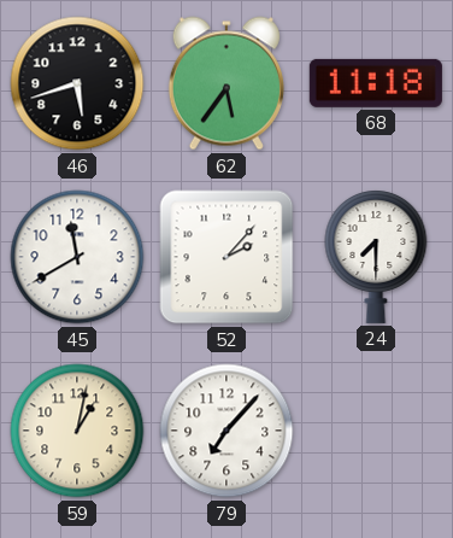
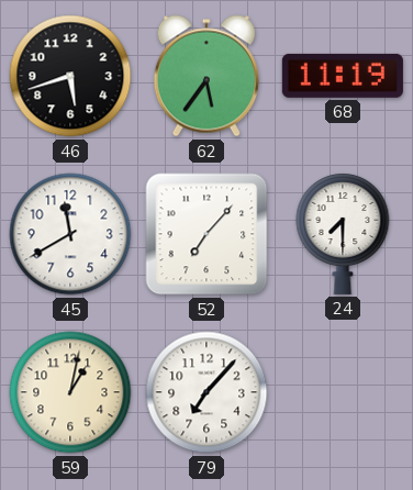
68: 11:18 -> 11:19
52: 2:07 -> 7:07
